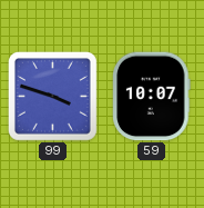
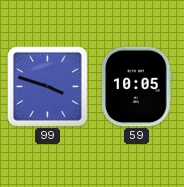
59: 10:07 -> 10:05
